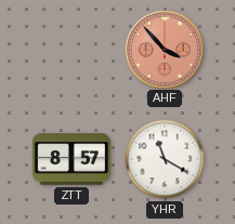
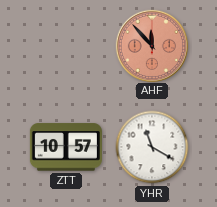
AHF: 3:53 -> 11:53
ZTT: 8:57 -> 10:57
